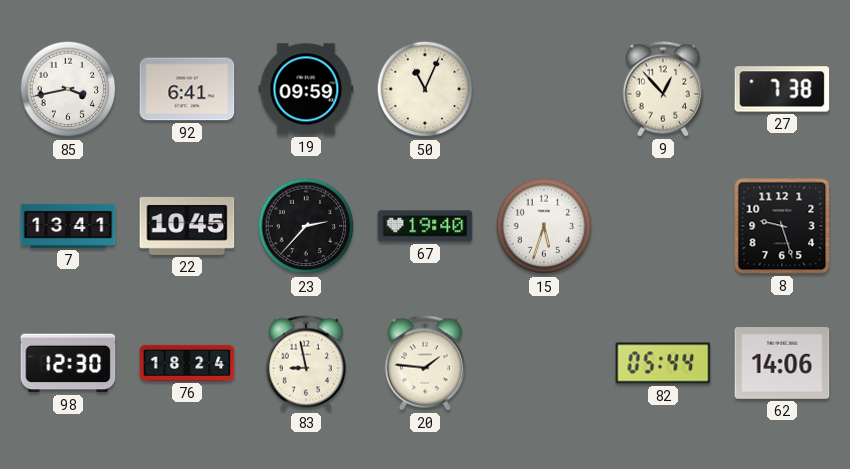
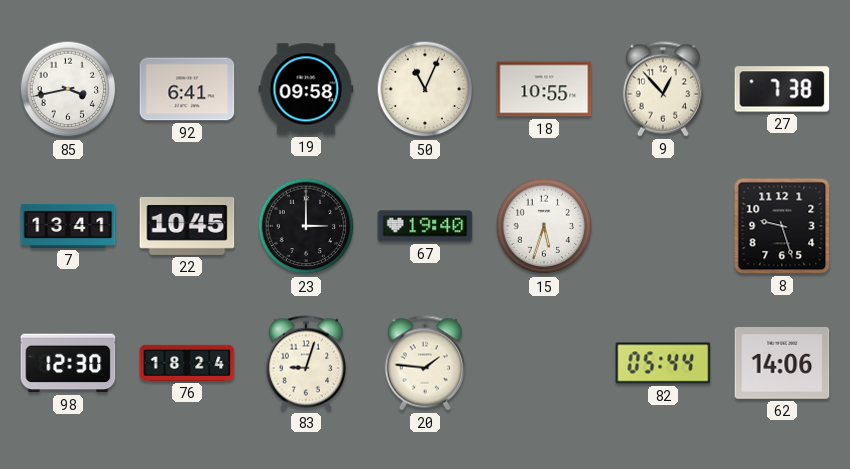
19: 09:59 -> 09:58
18: none -> 10:55
23: 2:37 -> 3:00
83: 8:58 -> 9:03
